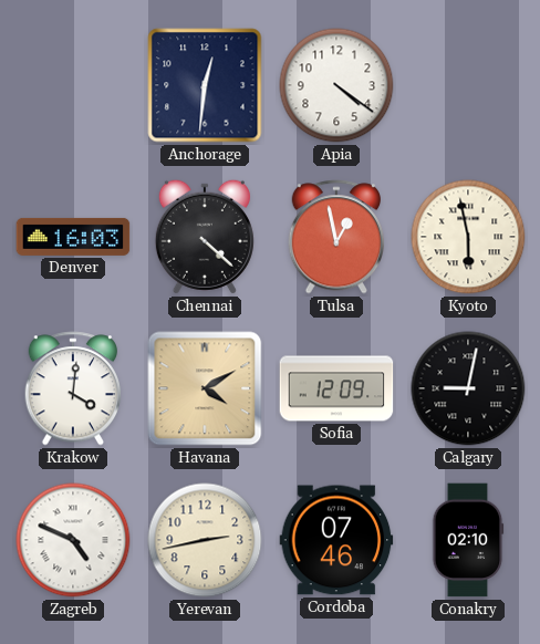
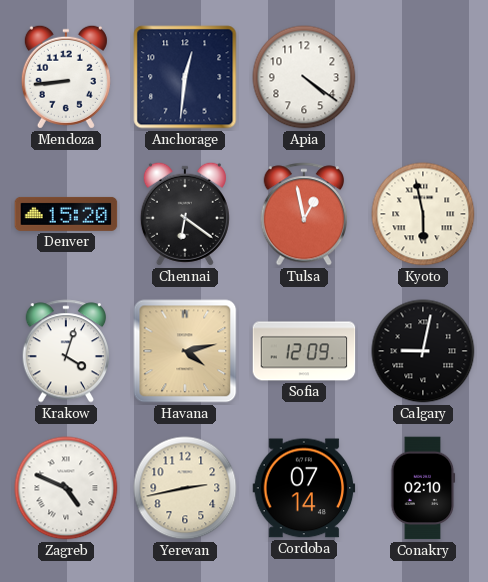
Mendoza: none -> 8:44
Denver: 16:03 -> 15:20
Chennai: 4:22 -> 6:21
Krakow: 4:01 -> 4:03
Havana: 4:10 -> 4:13
Cordoba: 07:46 -> 07:14
